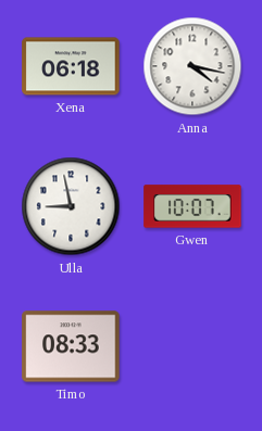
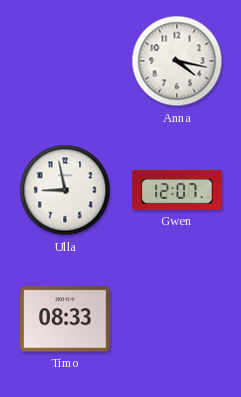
Xena: 06:18 -> none
Gwen: 10:07 -> 12:07
